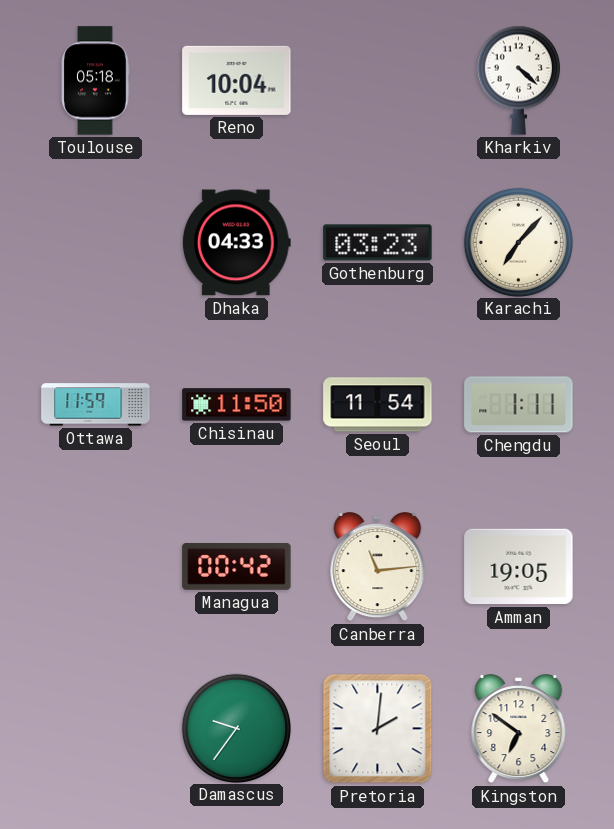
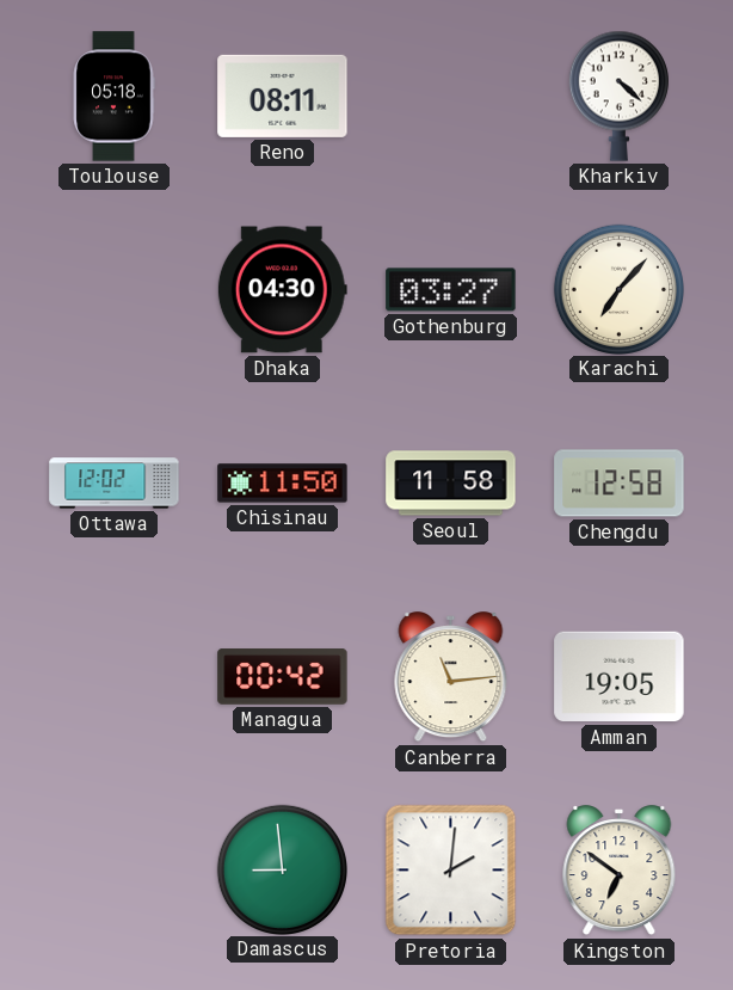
Reno: 10:04 -> 08:11
Dhaka: 04:33 -> 04:30
Gothenburg: 03:23 -> 03:27
Ottawa: 11:59 -> 12:02
Seoul: 11:54 -> 11:58
Chengdu: 1:11 -> 12:58
Damascus: 9:36 -> 8:59
